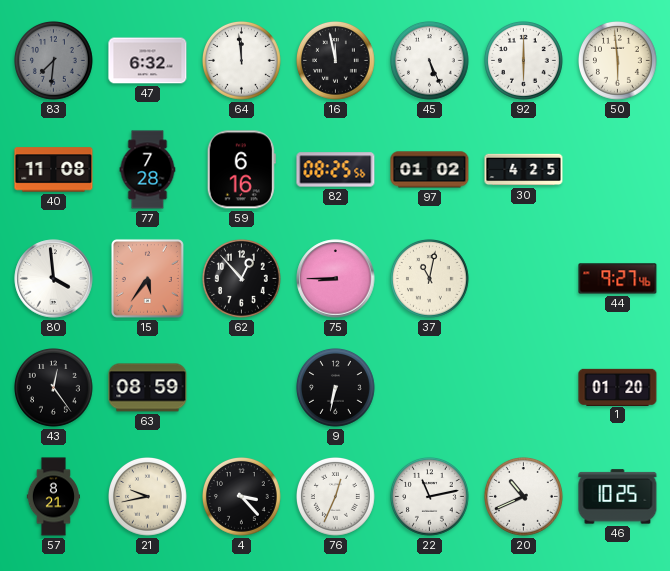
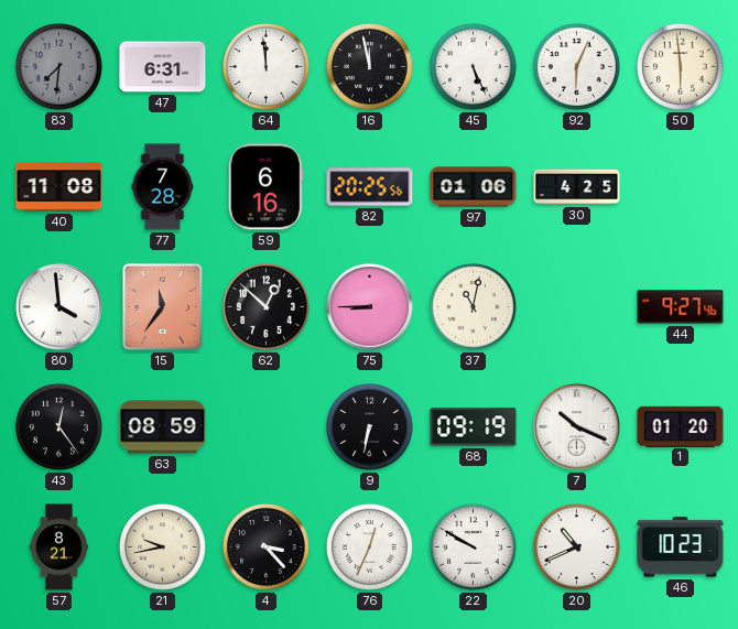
47: 6:32 -> 6:31
92: 6:00 -> 6:04
82: 08:25 -> 20:25
97: 01:02 -> 01:06
15: 5:36 -> 11:36
62: 12:53 -> 12:52
68: none -> 09:19
7: none -> 10:19
22: 11:13 -> 9:50
46: 10:25 -> 10:23
